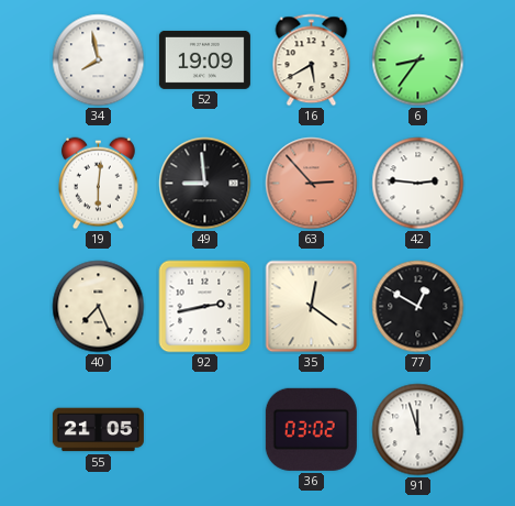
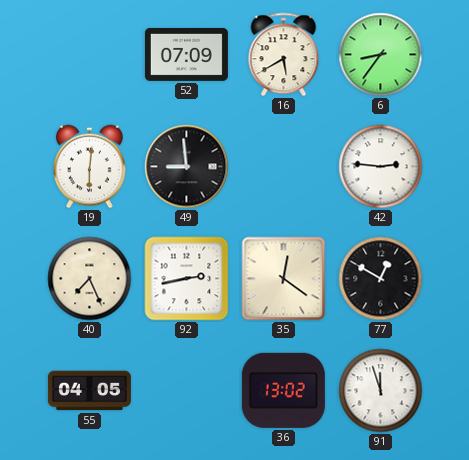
34: 7:58 -> none
52: 19:09 -> 07:09
63: 2:53 -> none
55: 21:05 -> 04:05
36: 03:02 -> 13:02
